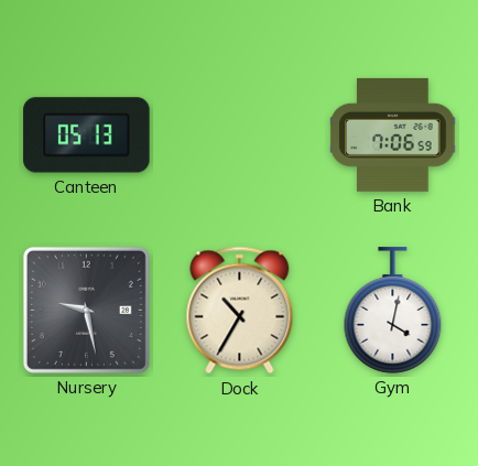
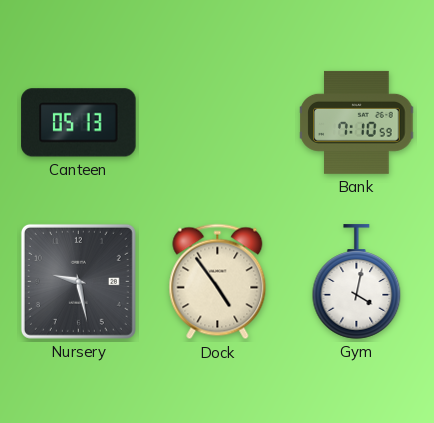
Bank: 7:06 -> 7:10
Dock: 10:35 -> 4:54
